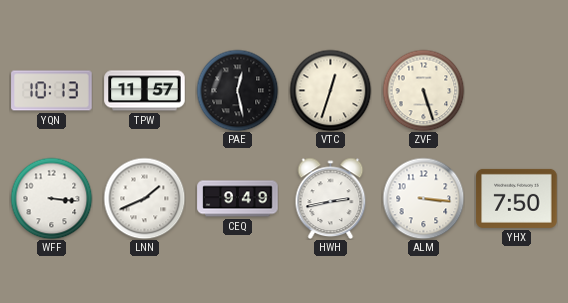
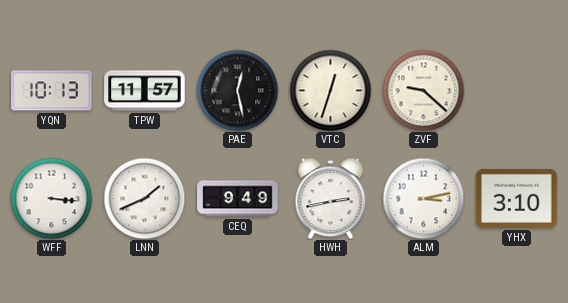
ZVF: 5:27 -> 9:22
ALM: 3:16 -> 3:13
YHX: 7:50 -> 3:10
